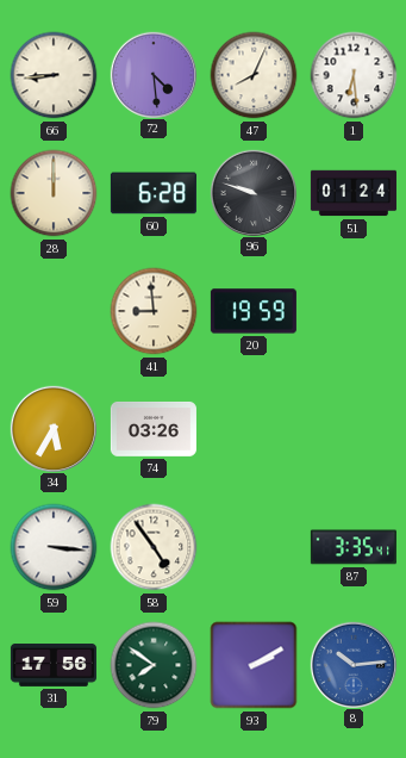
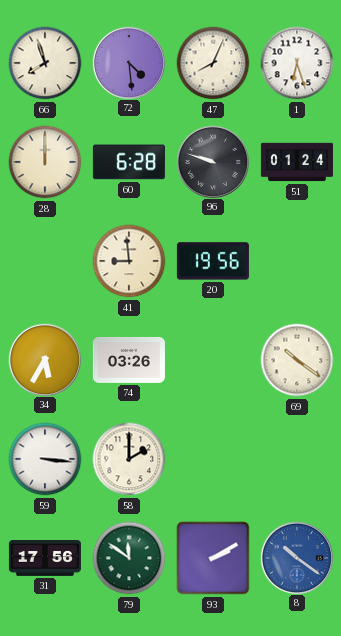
66: 8:44 -> 7:57
1: 6:29 -> 6:27
20: 19:59 -> 19:56
69: none -> 10:21
58: 4:54 -> 2:00
87: 3:35 -> none
79: 7:51 -> 11:51
8: 10:14 -> 10:21
